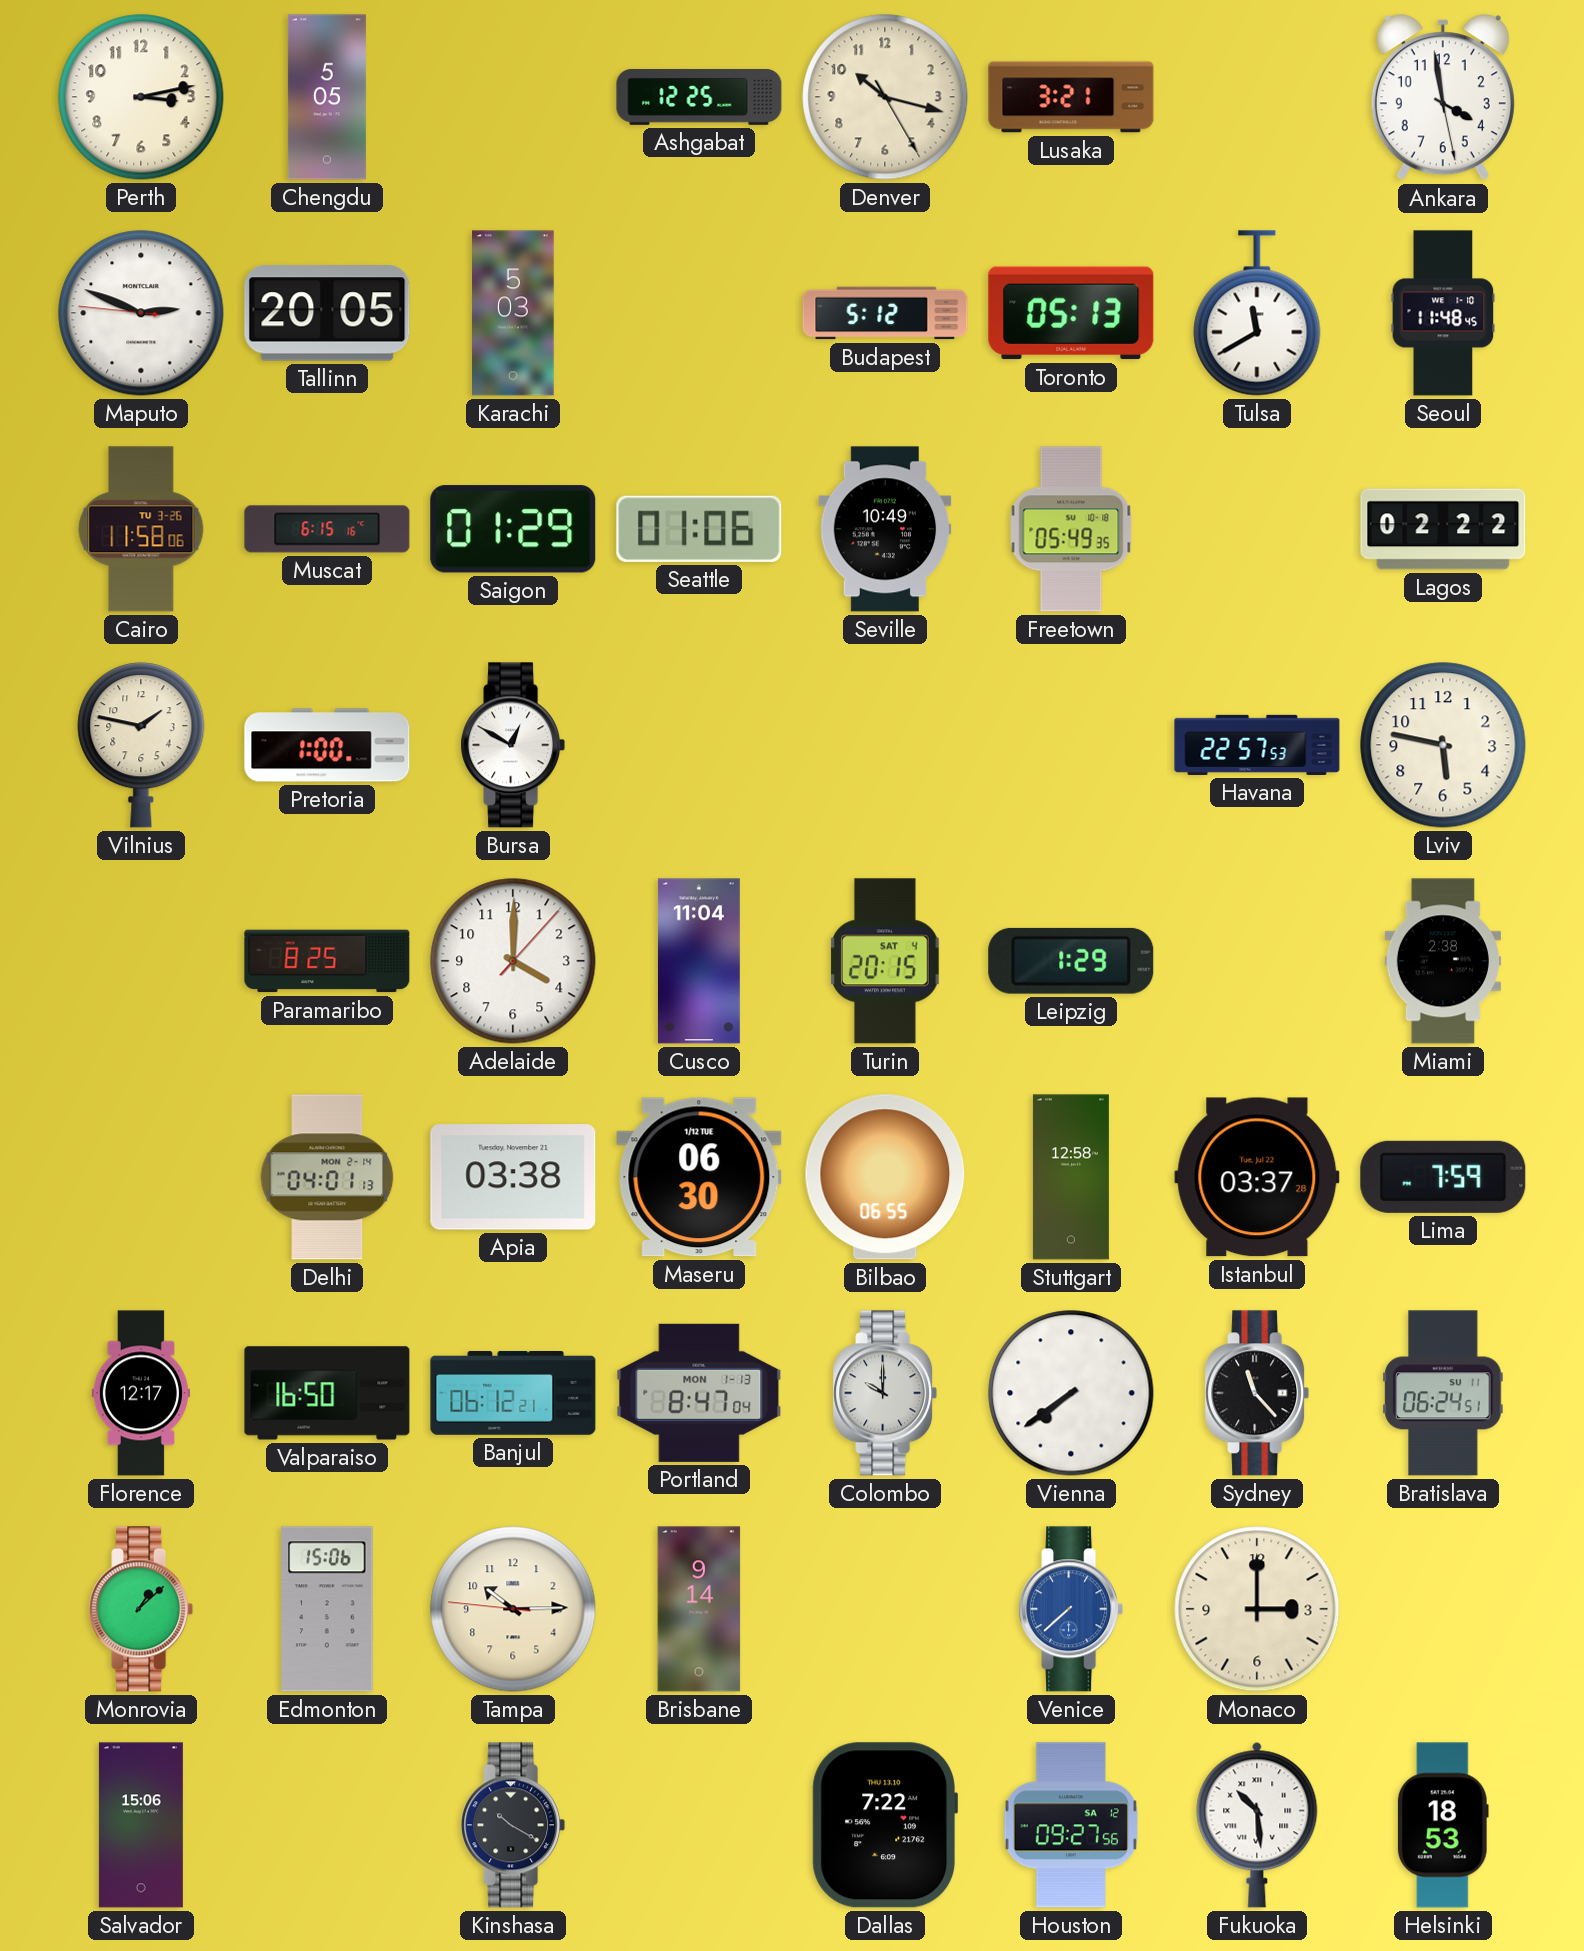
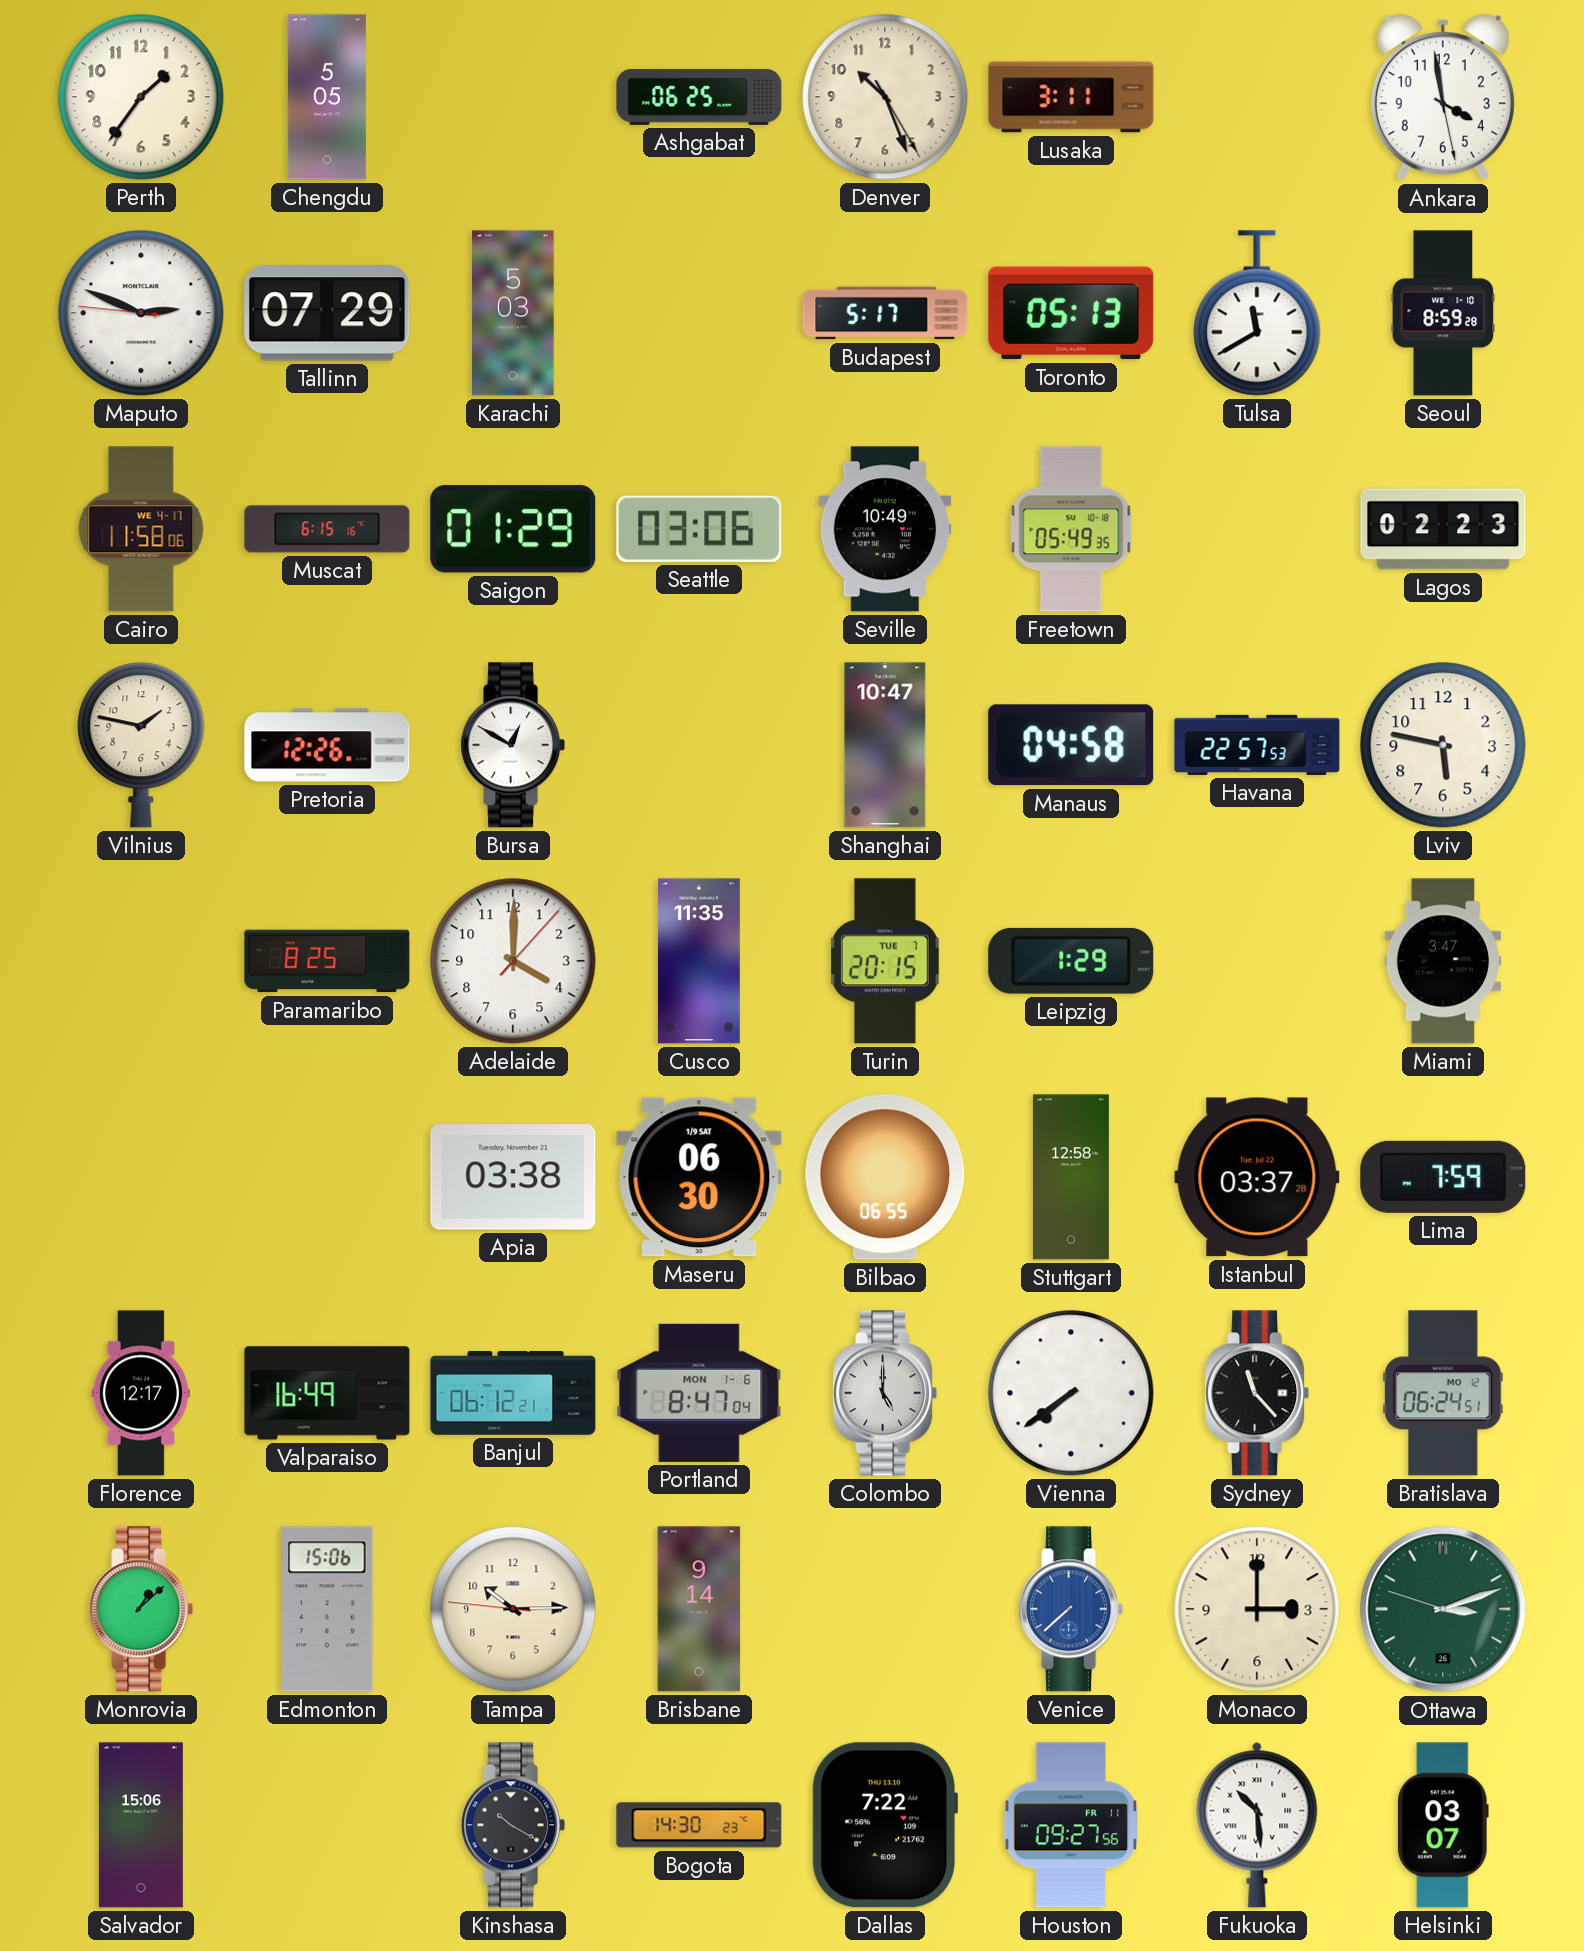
Perth: 3:13 -> 1:36
Ashgabat: 12:25 -> 06:25
Denver: 10:17 -> 10:26
Lusaka: 3:21 -> 3:11
Tallinn: 20:05 -> 07:29
Budapest: 5:12 -> 5:17
Seoul: 11:48 -> 8:59
Cairo date: TU 3-26 -> WE 4-17
Seattle: 01:06 -> 03:06
Lagos: 02:22 -> 02:23
Pretoria: 1:00 -> 12:26
Shanghai: none -> 10:47
Manaus: none -> 04:58
Cusco: 11:04 -> 11:35
Turin date: SAT 4 -> TUE 7
Miami: 2:38 -> 3:47
Delhi: 04:01 -> none
Maseru date: 1/12 TUE -> 1/9 SAT
Valparaiso: 16:50 -> 16:49
Portland date: MON 1-13 -> MON 1-6
Colombo: 10:00 -> 5:00
Bratislava date: SU 11 -> MO 12
Ottawa: none -> 3:11
Bogota: none -> 14:30
Houston date: SA 12 -> FR 11
Helsinki: 18:53 -> 03:07
